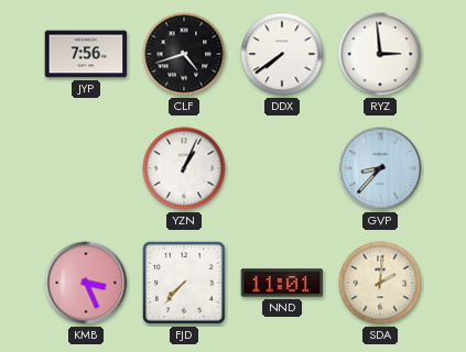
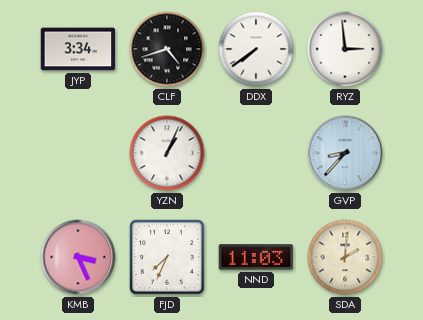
JYP: 7:56 -> 3:34
FJD: 7:37 -> 7:34
NND: 11:01 -> 11:03
